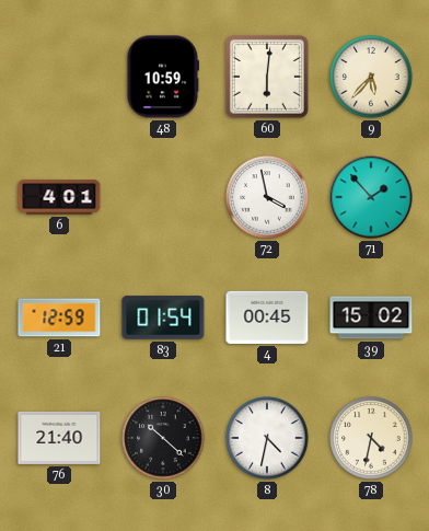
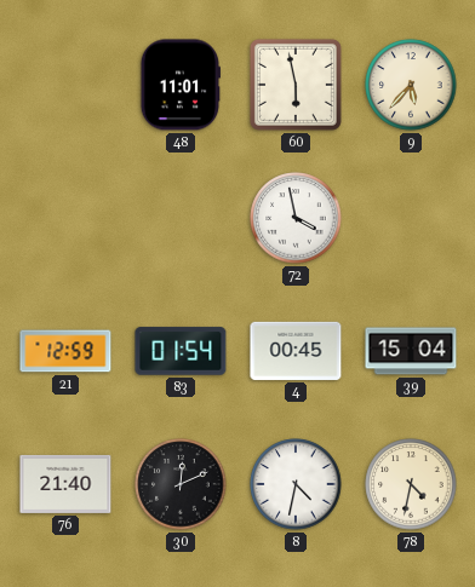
48: 10:59 -> 11:01
60: 6:01 -> 5:58
6: 4:01 -> none
71: 1:53 -> none
39: 15:02 -> 15:04
30: 10:22 -> 12:11
